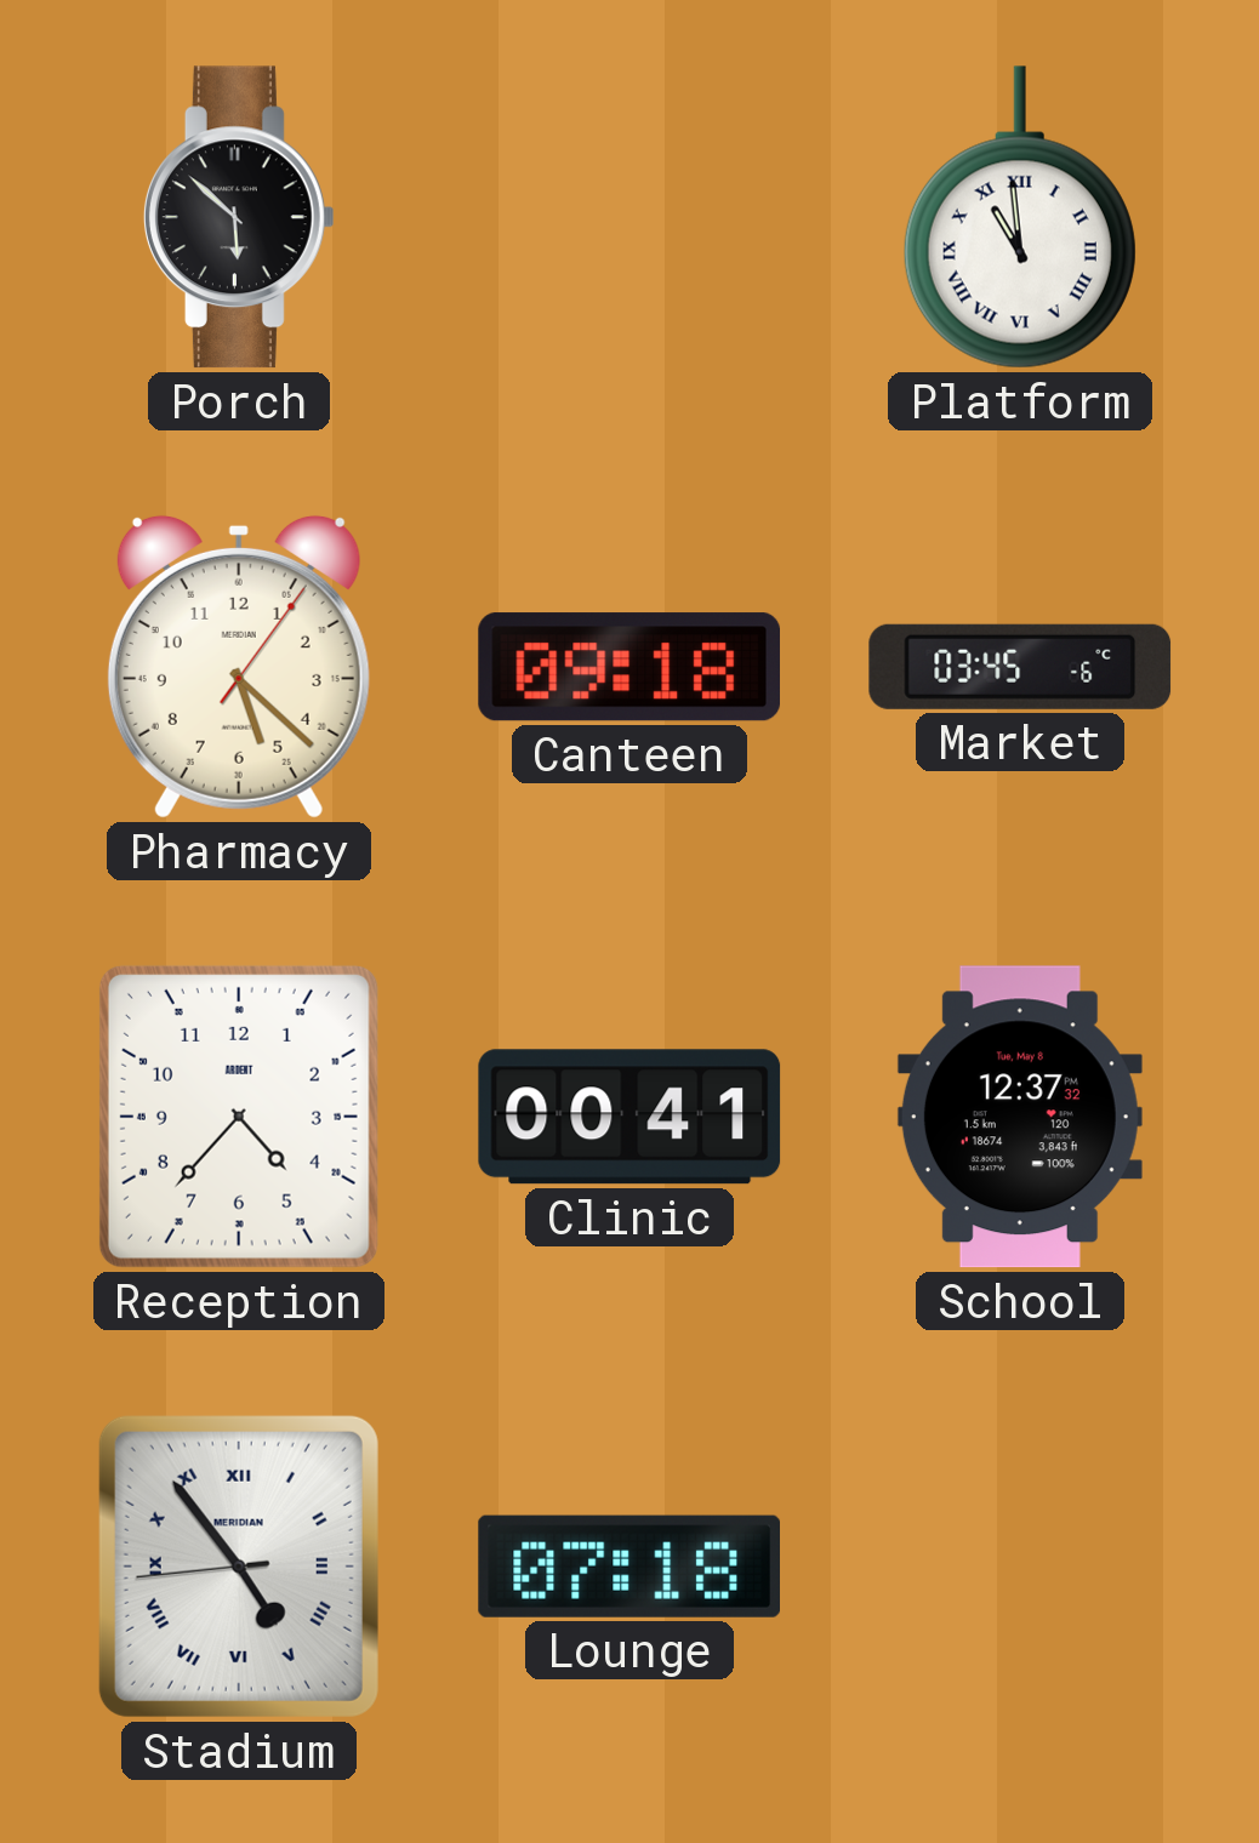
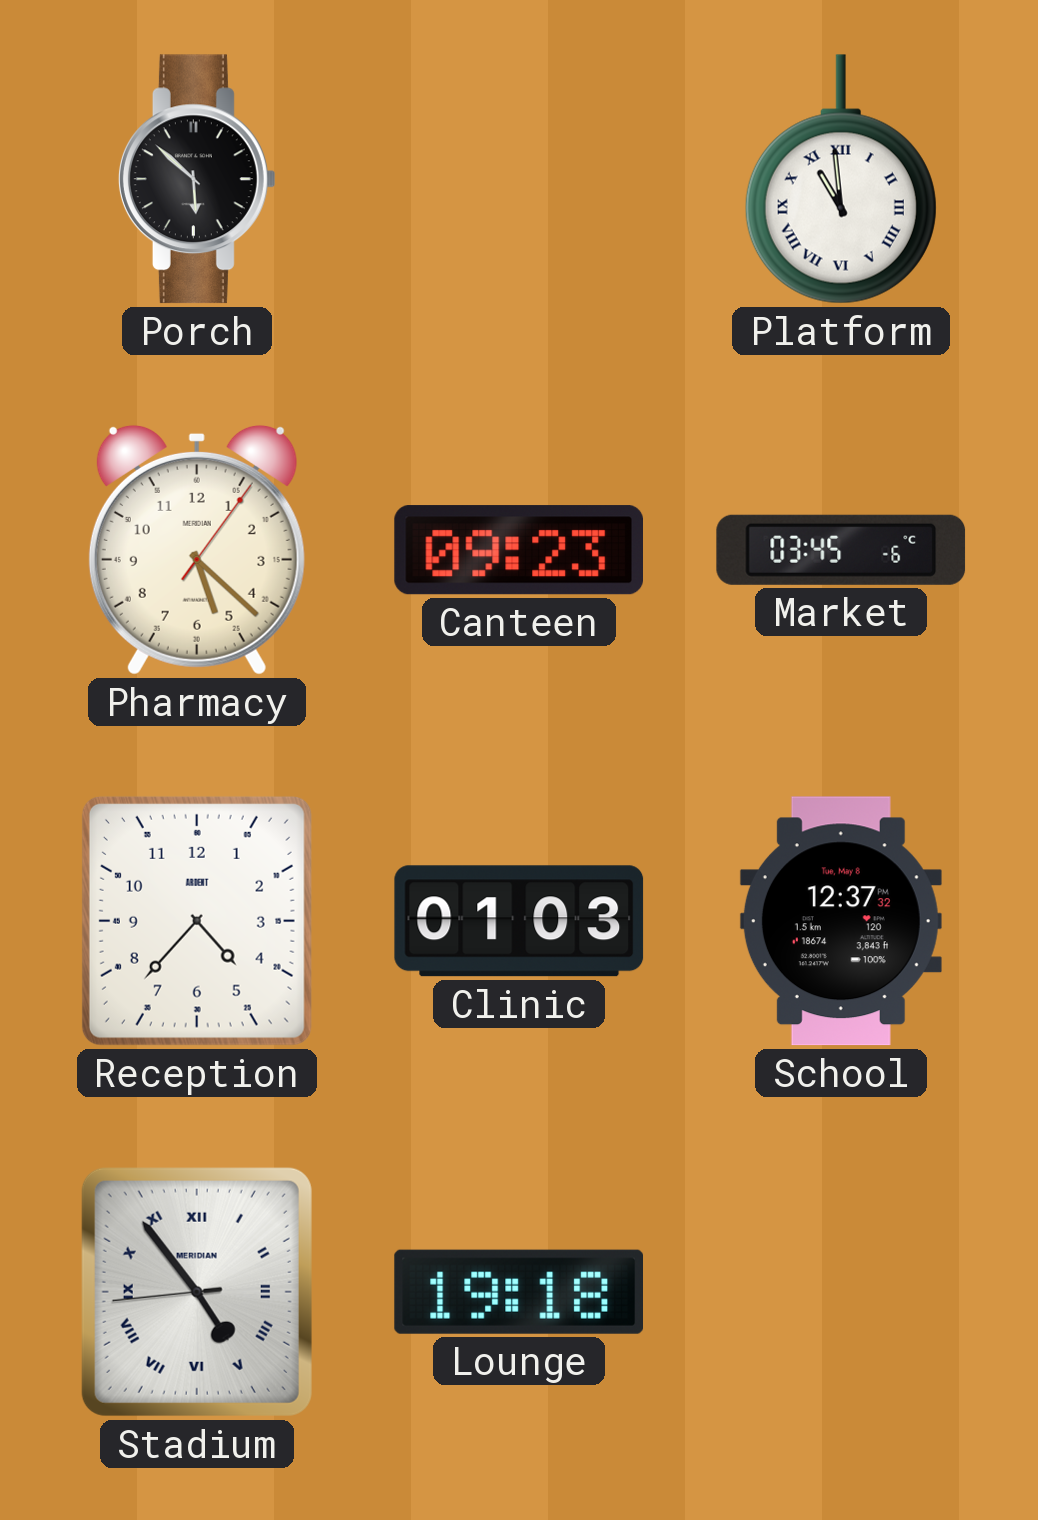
Canteen: 09:18 -> 09:23
Clinic: 00:41 -> 01:03
Lounge: 07:18 -> 19:18
